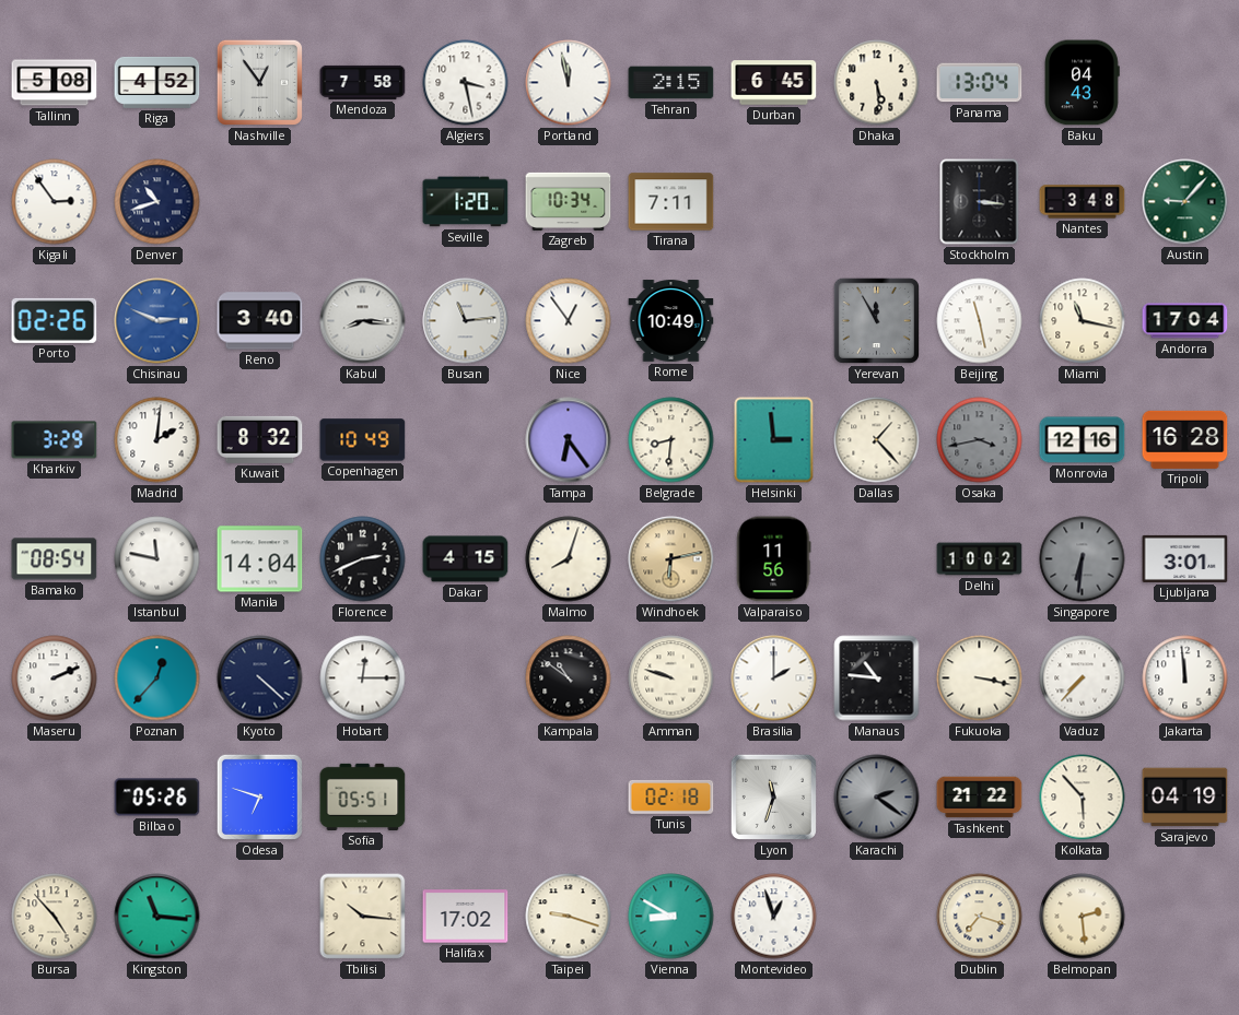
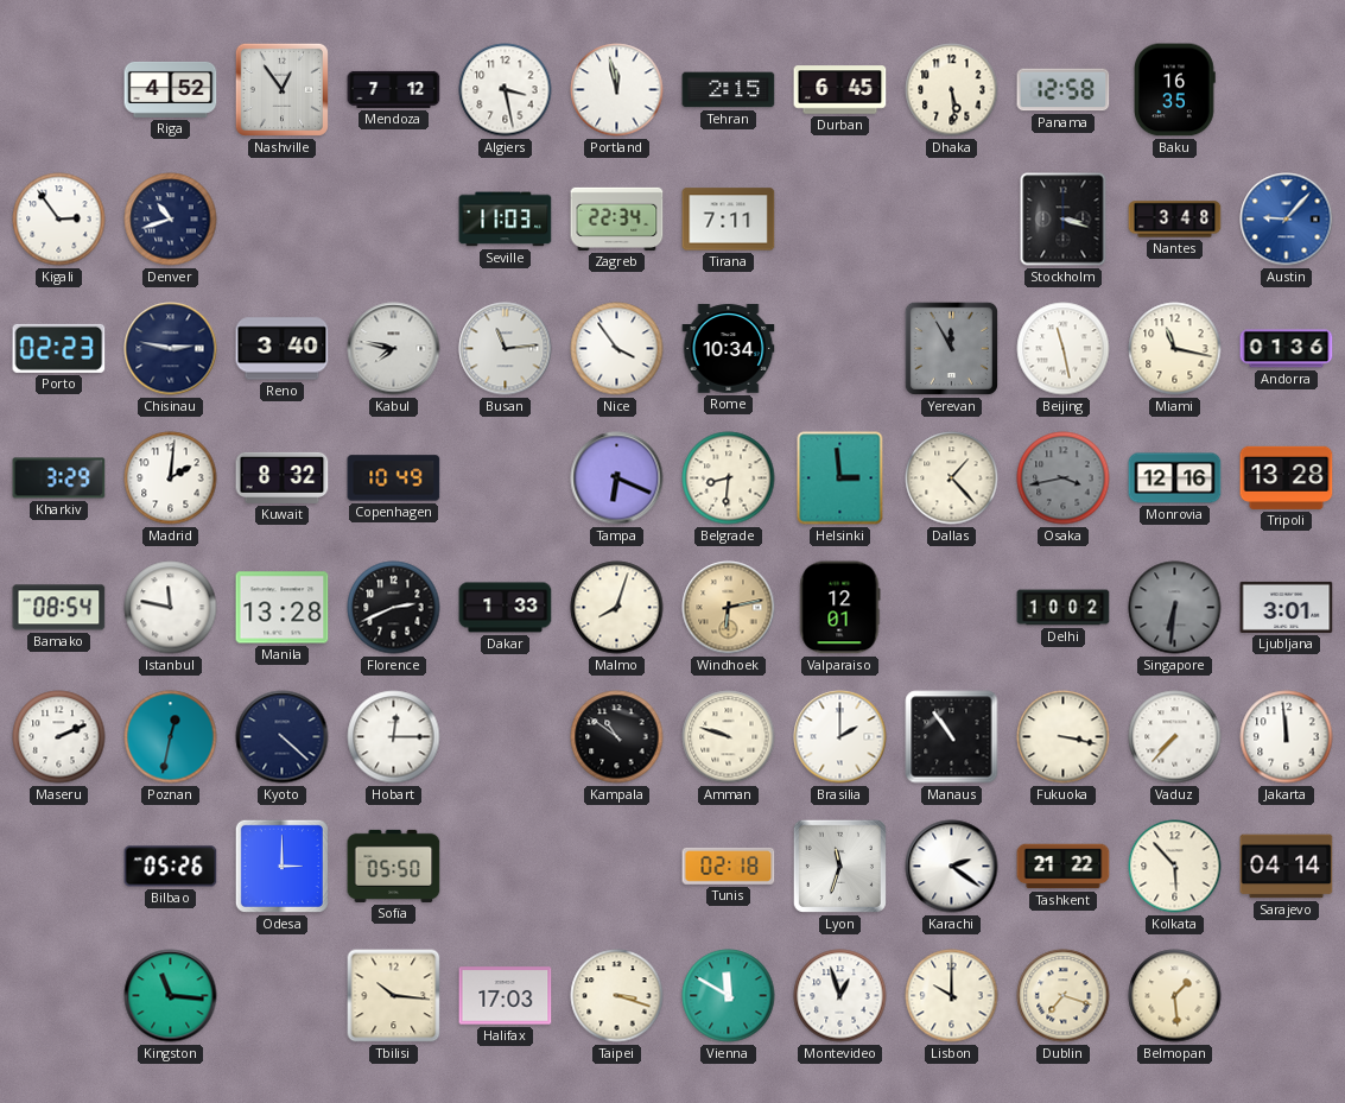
Tallinn: 5:08 -> none
Mendoza: 7:58 -> 7:12
Panama: 13:04 -> 12:58
Baku: 04:43 -> 16:35
Seville: 1:20 -> 11:03
Zagreb: 10:34 -> 22:34
Stockholm: 3:16 -> 3:18
Austin dial: green -> blue
Porto: 02:26 -> 02:23
Chisinau: 2:49 -> 2:47
Chisinau dial: blue -> navy
Kabul: 8:16 -> 7:47
Nice: 12:54 -> 3:54
Rome: 10:49 -> 10:34
Andorra: 17:04 -> 01:36
Tampa: 6:24 -> 6:19
Tripoli: 16:28 -> 13:28
Manila: 14:04 -> 13:28
Dakar: 4:15 -> 1:33
Valparaiso: 11:56 -> 12:01
Poznan: 12:37 -> 12:32
Manaus: 10:46 -> 10:54
Odesa: 6:48 -> 3:00
Sofia: 05:51 -> 05:50
Karachi dial: grey -> white
Sarajevo: 04:19 -> 04:14
Bursa: 4:53 -> none
Halifax: 17:02 -> 17:03
Taipei: 9:18 -> 3:18
Vienna: 8:50 -> 11:50
Lisbon: none -> 10:00
Belmopan: 2:29 -> 1:29
